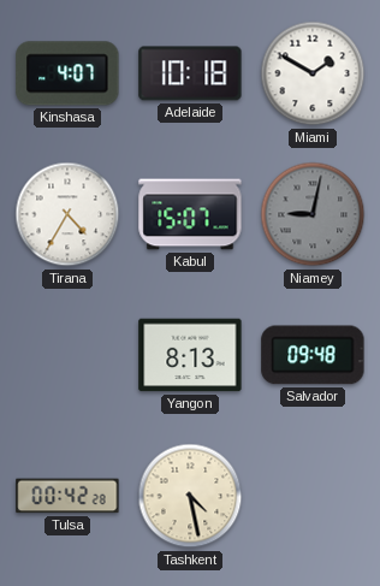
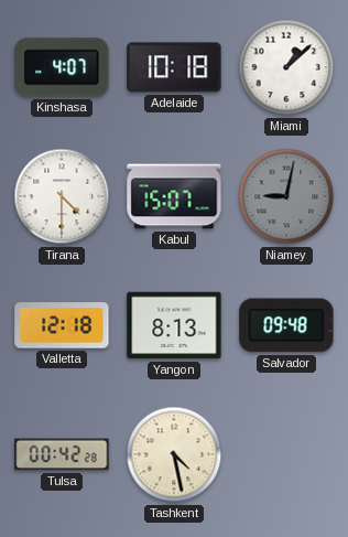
Miami: 1:50 -> 1:08
Tirana: 4:35 -> 4:30
Valletta: none -> 12:18
